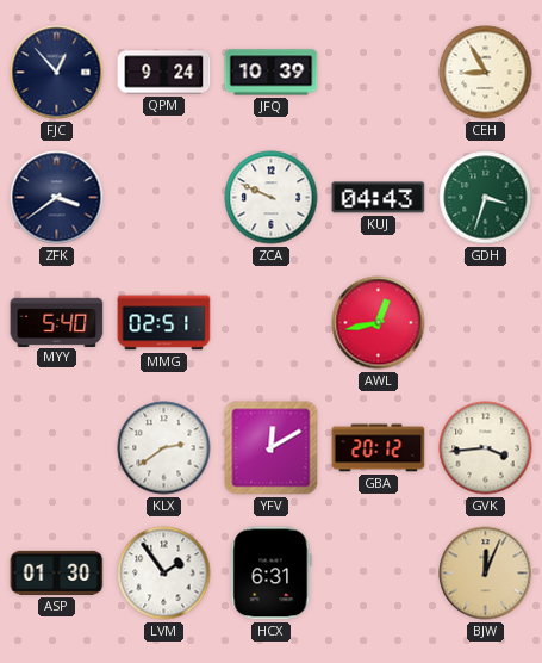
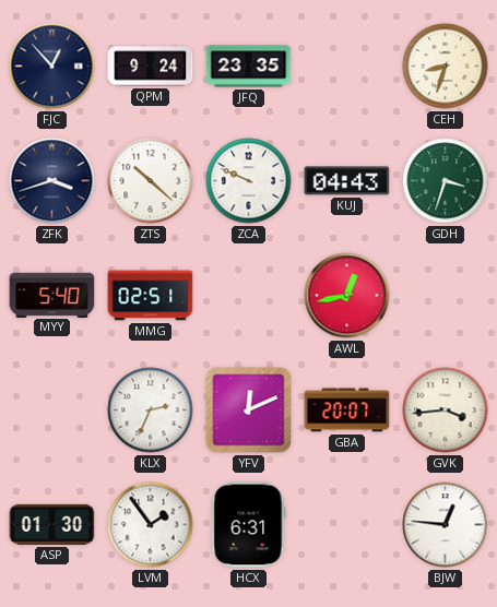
JFQ: 10:39 -> 23:35
CEH: 8:55 -> 8:33
ZFK: 3:39 -> 3:42
ZTS: none -> 10:22
KLX: 2:39 -> 2:34
YFV: 12:10 -> 12:11
GBA: 20:12 -> 20:07
BJW: 12:04 -> 12:46
BJW dial: champagne -> white
